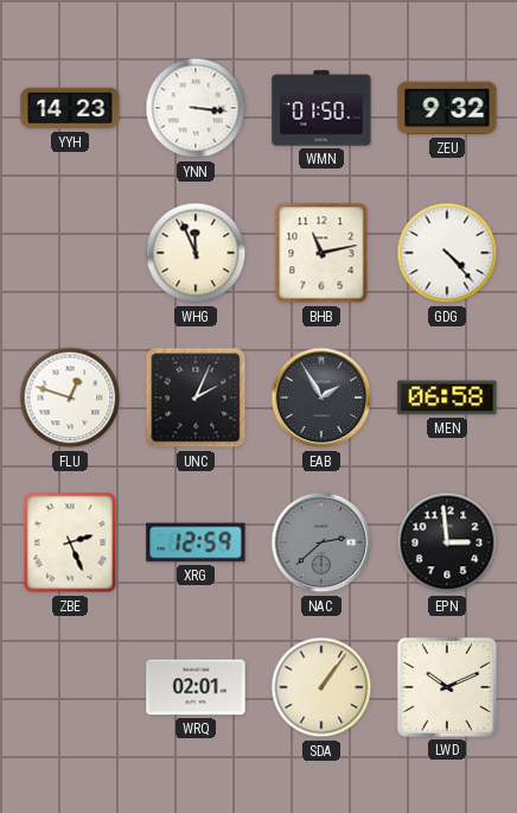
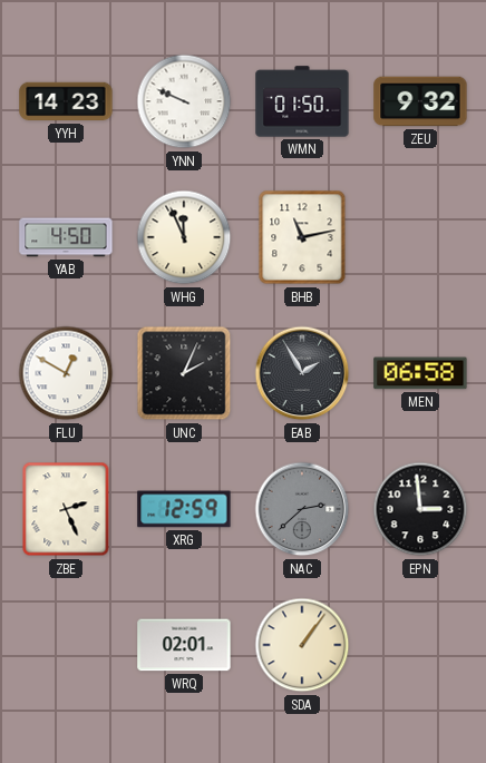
YNN: 3:16 -> 9:49
YAB: none -> 4:50
GDG: 4:23 -> none
FLU: 12:48 -> 12:50
LWD: 10:11 -> none
